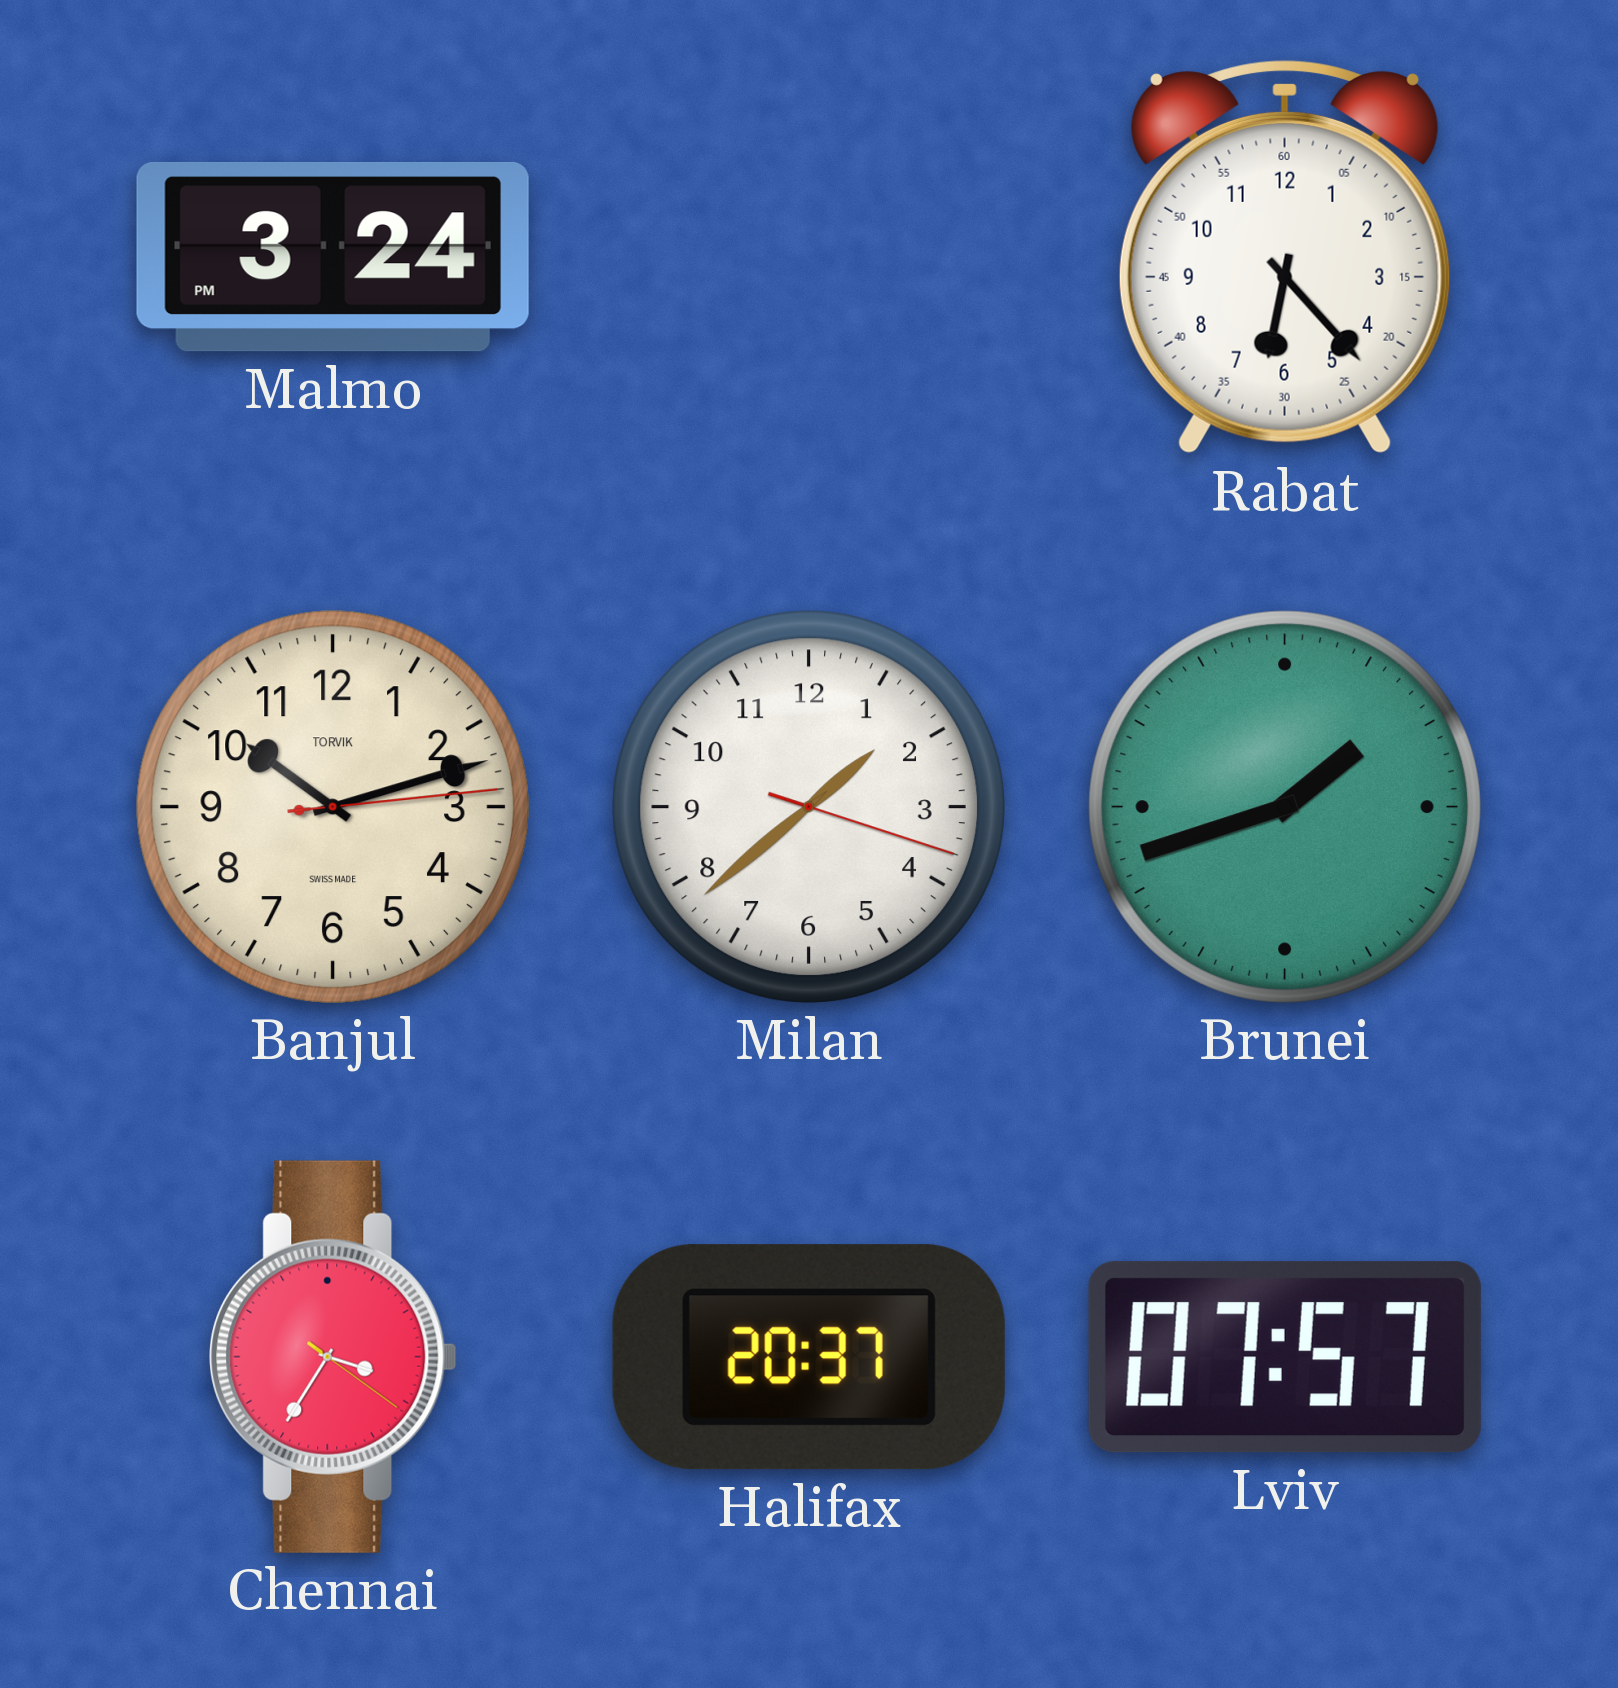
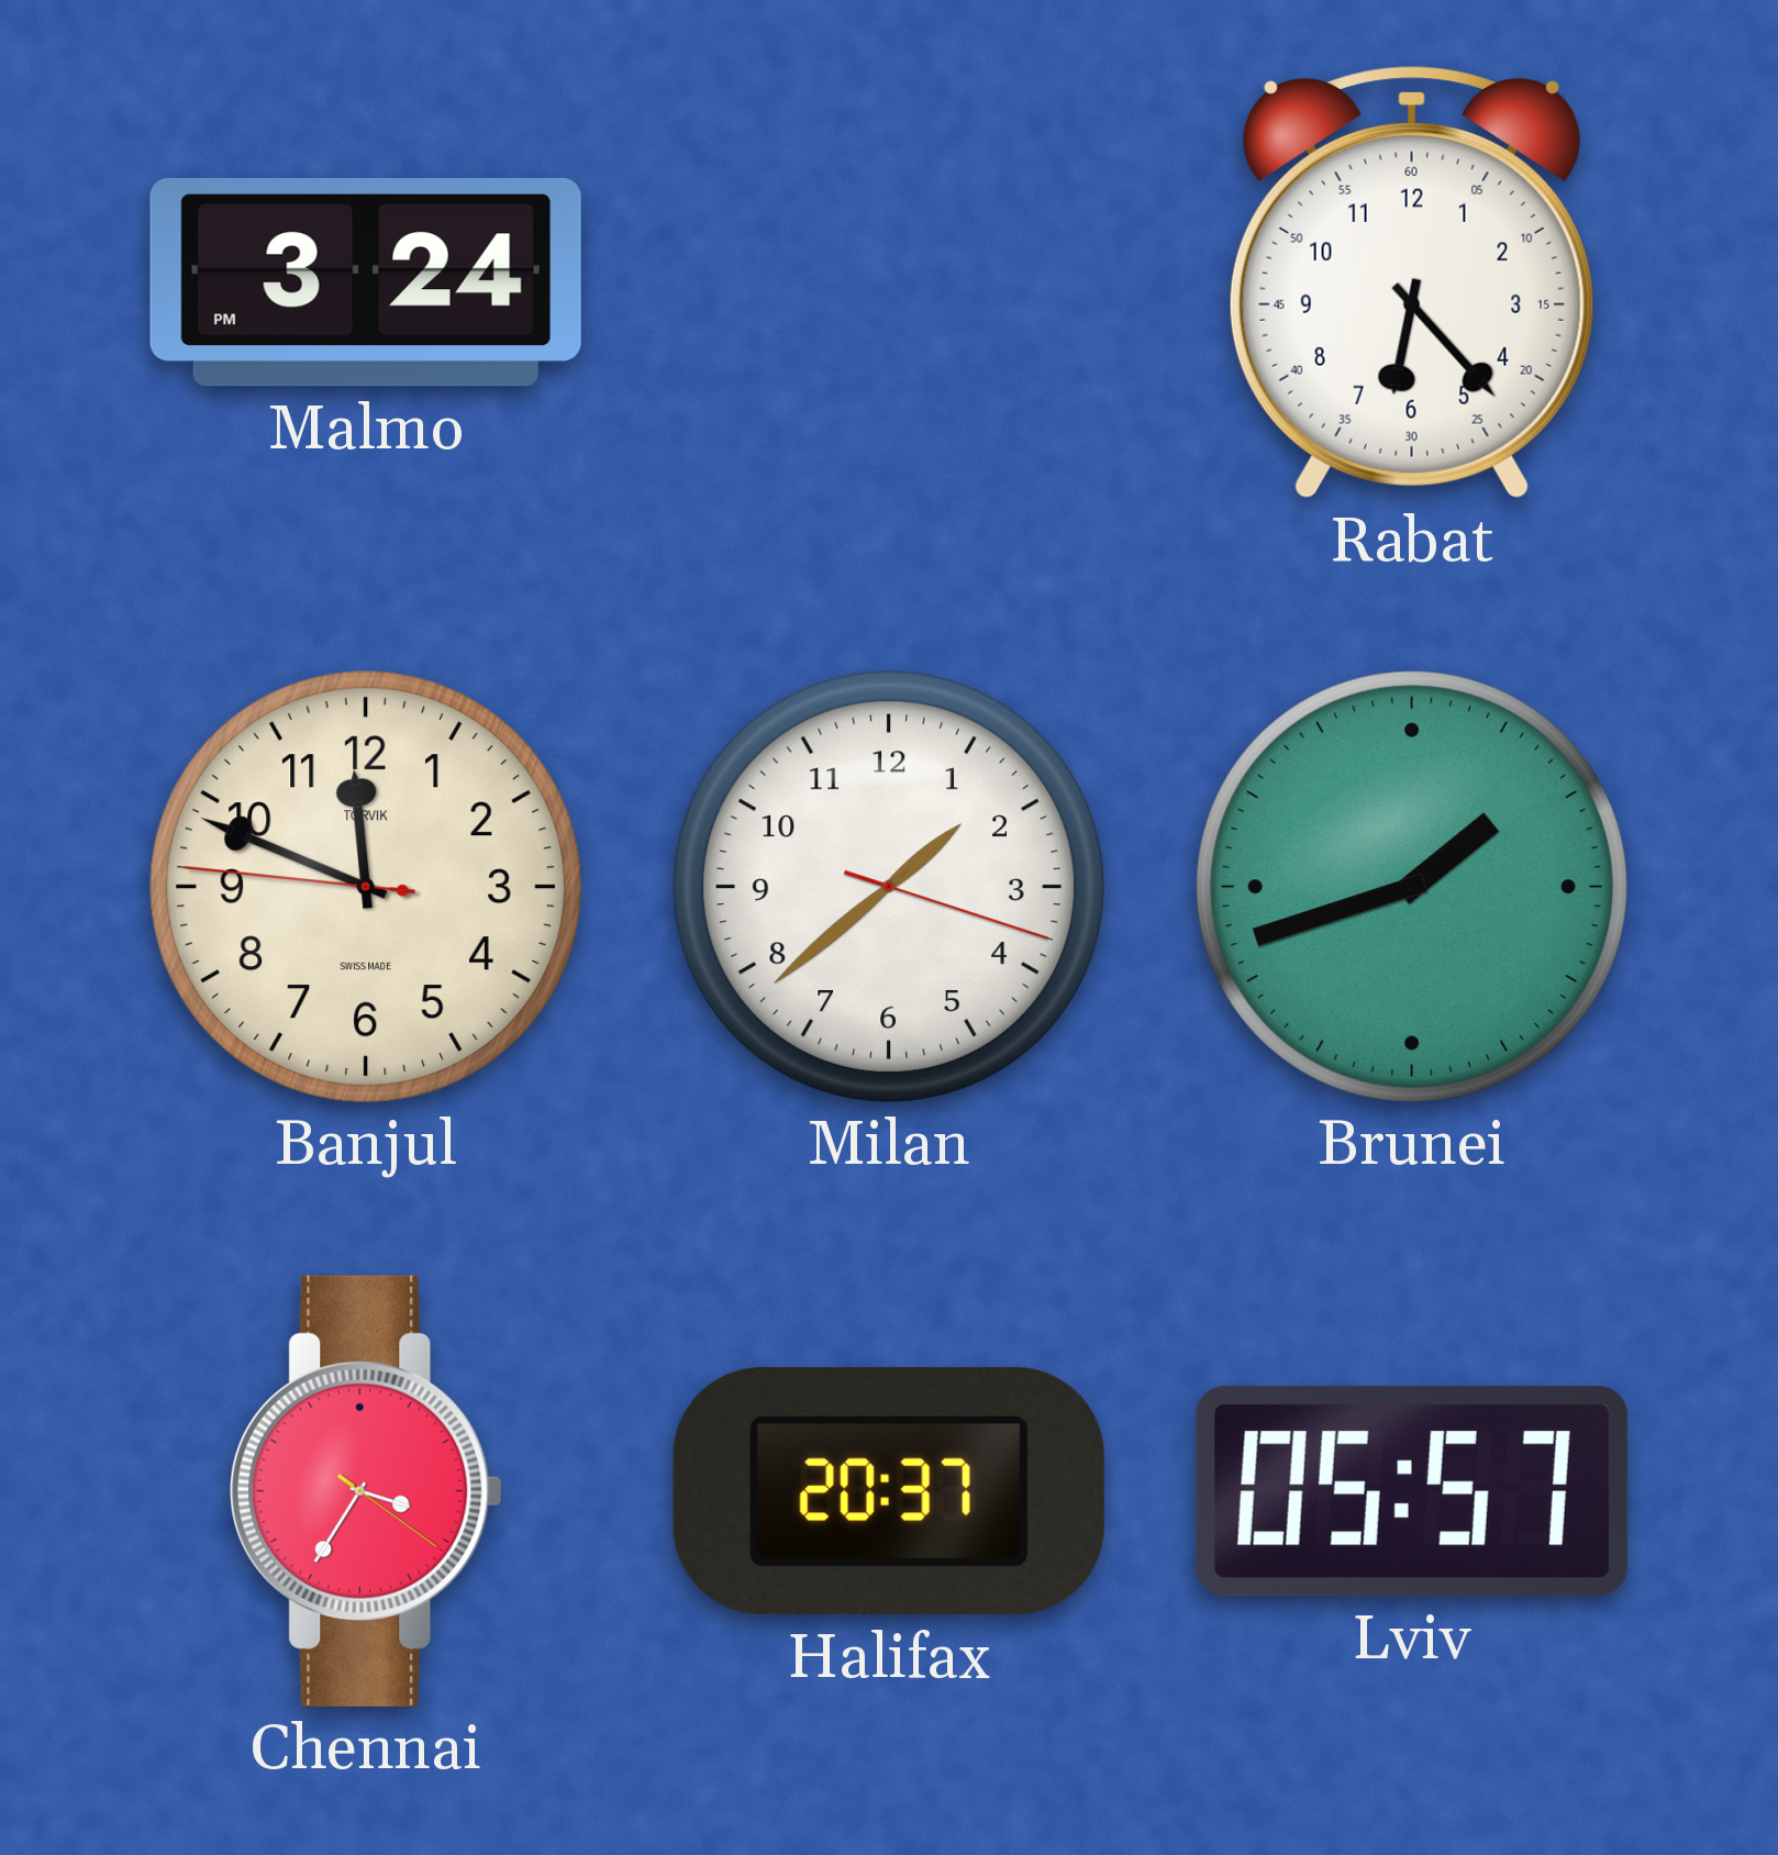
Banjul: 10:12 -> 11:48
Lviv: 07:57 -> 05:57
